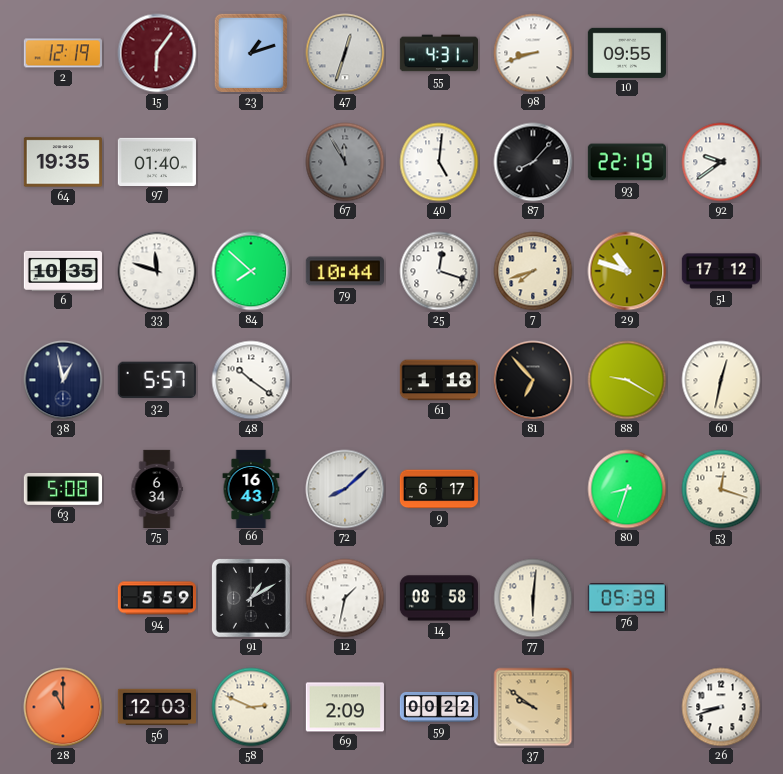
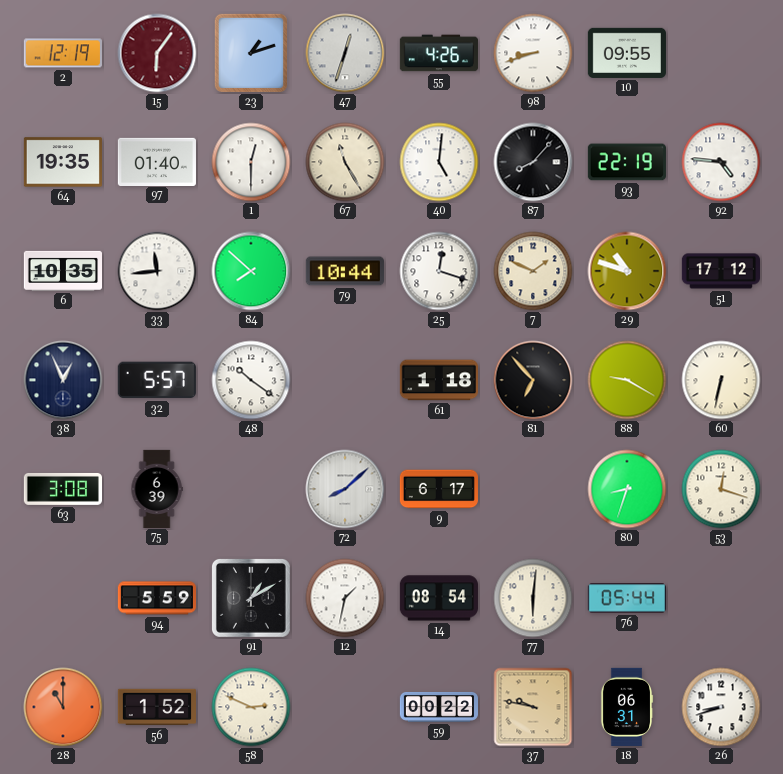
55: 4:31 -> 4:26
1: none -> 12:30
67: 11:55 -> 11:25
67 dial: grey -> cream
92: 9:39 -> 4:46
33: 11:48 -> 11:44
7: 7:42 -> 1:49
38: 12:58 -> 12:56
60: 12:32 -> 6:32
63: 5:08 -> 3:08
75: 6:34 -> 6:39
66: 16:43 -> none
14: 08:58 -> 08:54
76: 05:39 -> 05:44
56: 12:03 -> 1:52
69: 2:09 -> none
37: 9:51 -> 9:47
18: none -> 06:31
